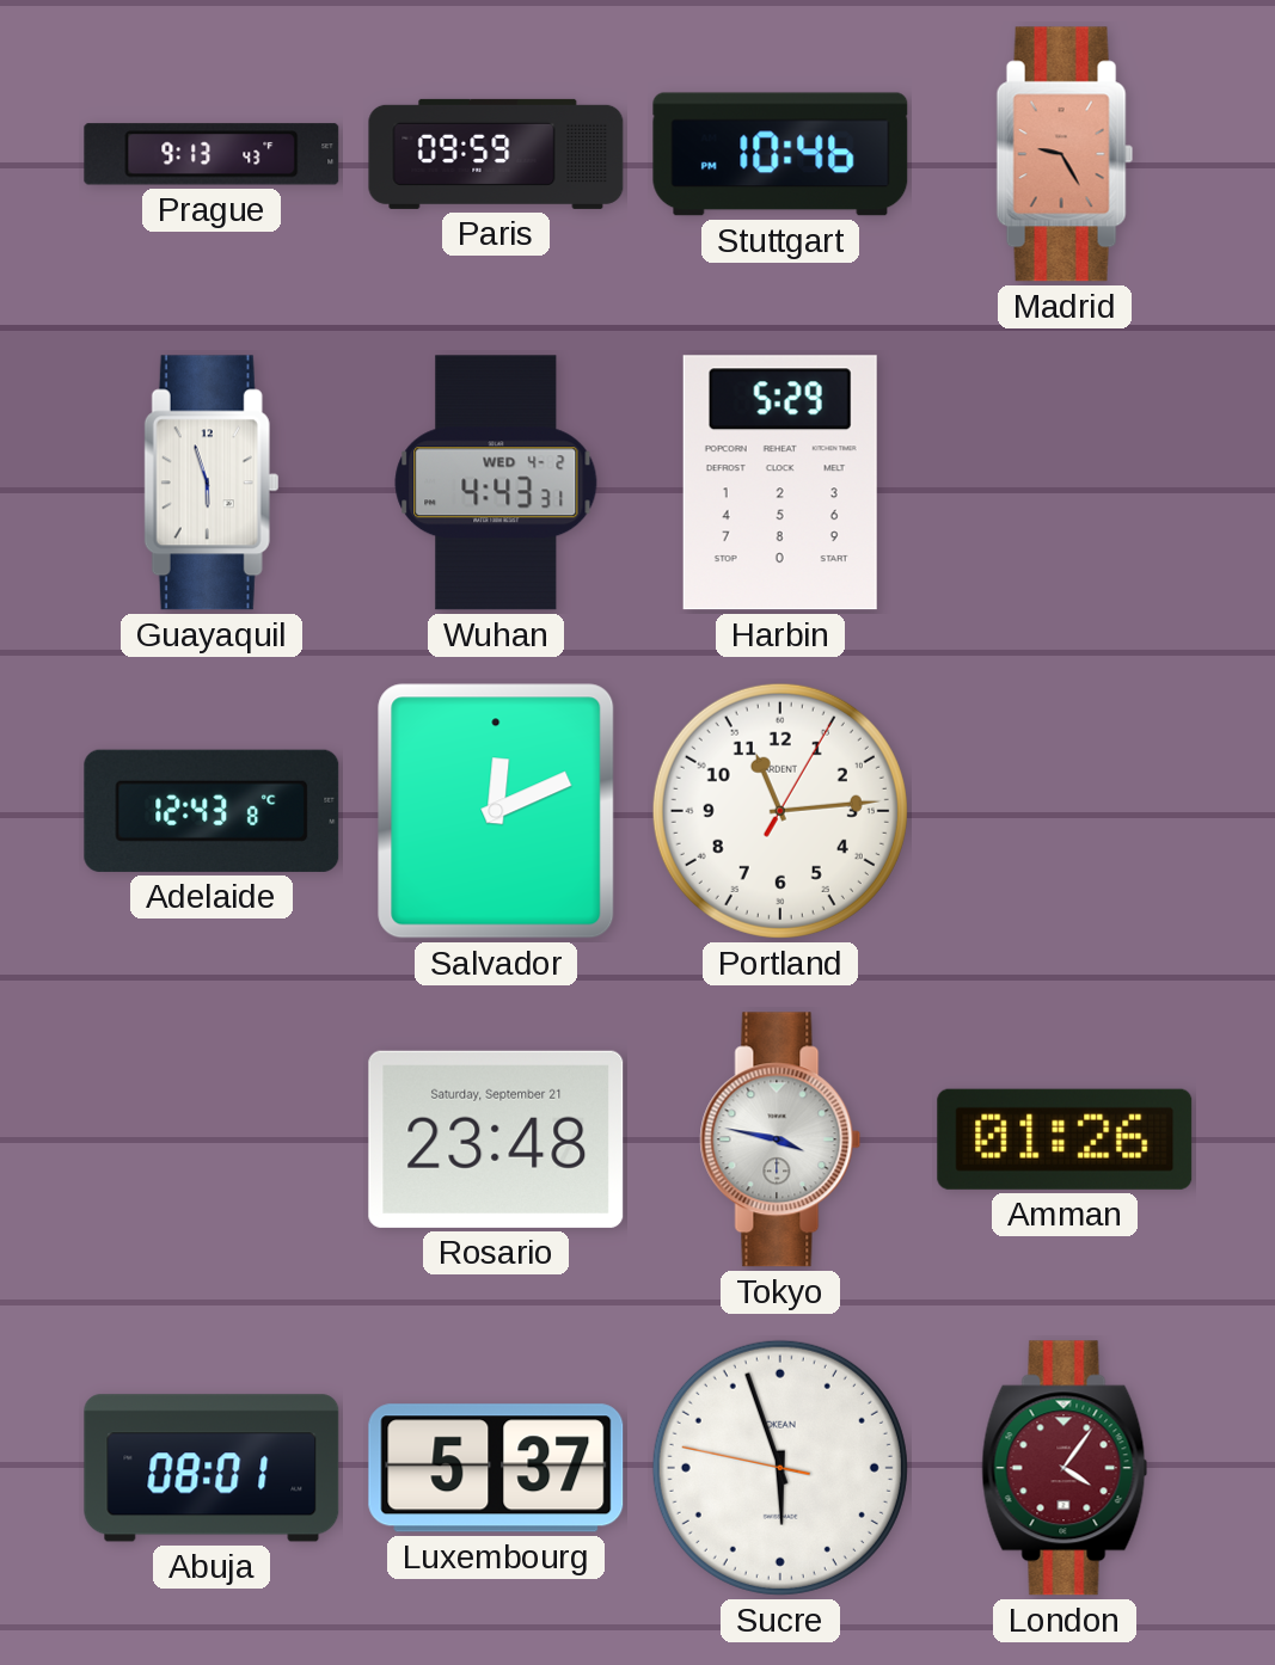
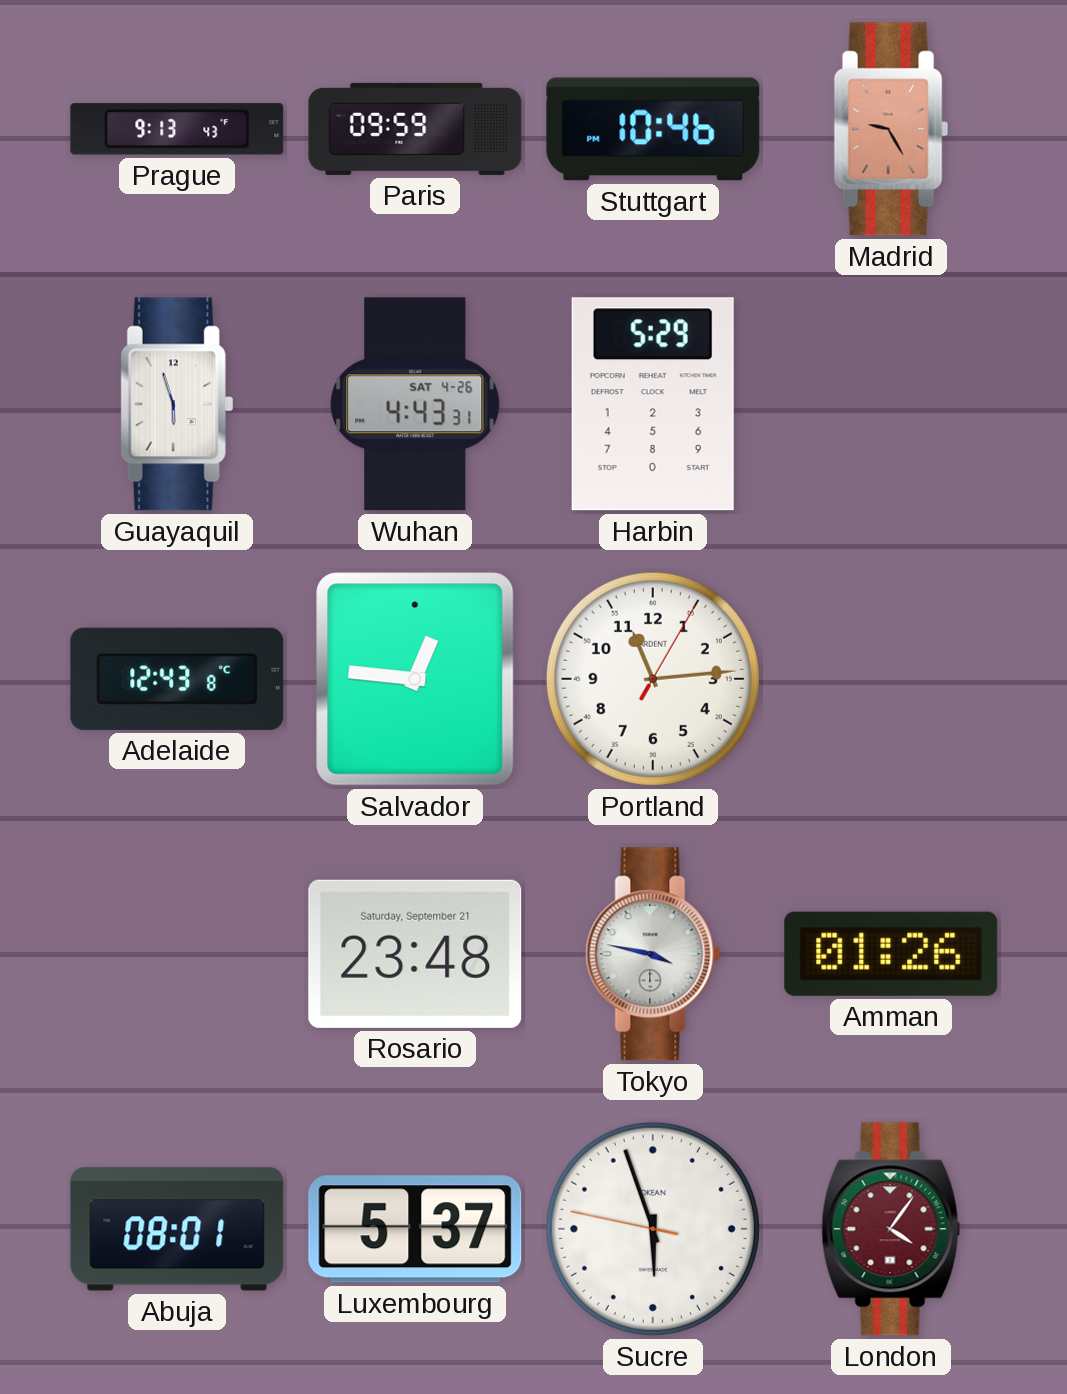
Wuhan date: WED 4-2 -> SAT 4-26
Salvador: 12:11 -> 12:46
